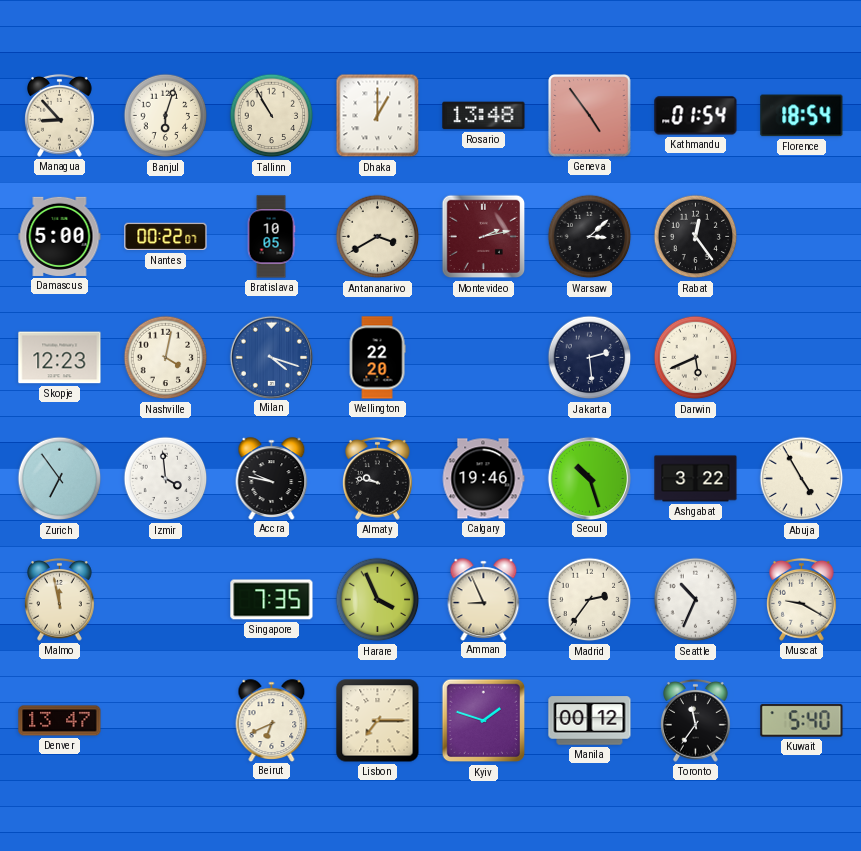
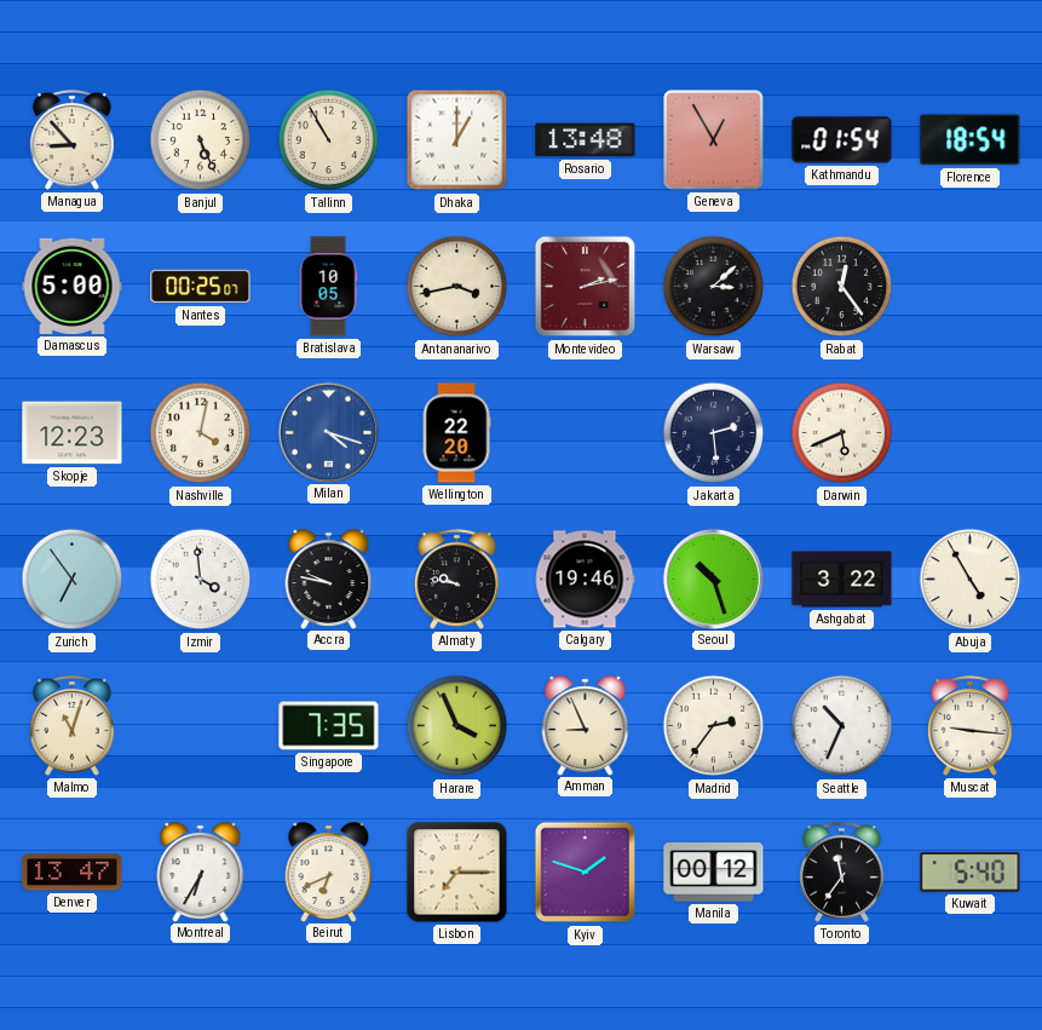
Banjul: 6:03 -> 5:26
Geneva: 4:54 -> 12:55
Nantes: 00:22 -> 00:25
Antananarivo: 3:40 -> 3:43
Malmo: 11:58 -> 11:03
Muscat: 9:20 -> 9:16
Montreal: none -> 6:35
